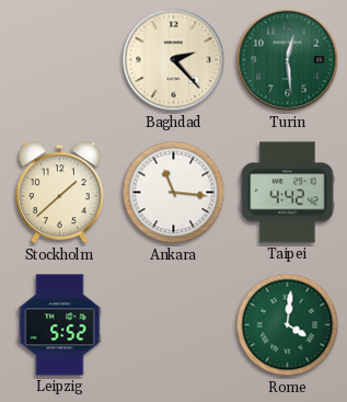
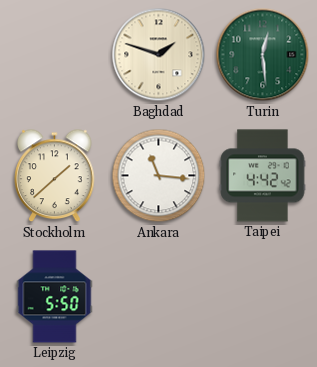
Baghdad: 2:23 -> 1:48
Leipzig: 5:52 -> 5:50
Rome: 4:01 -> none
